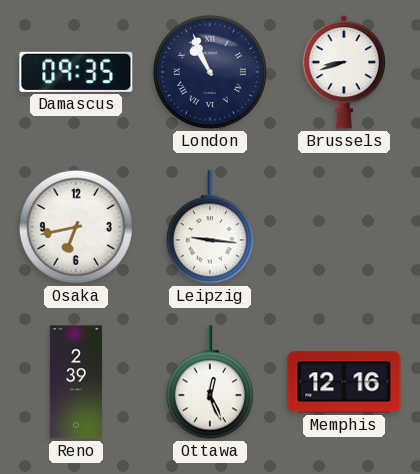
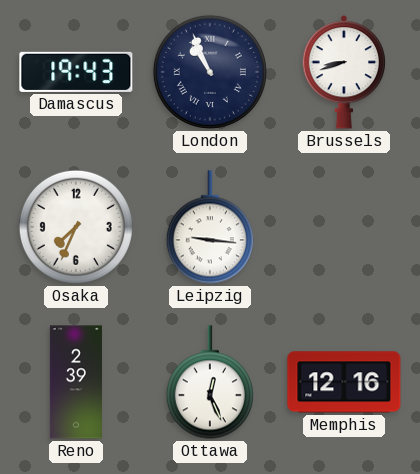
Damascus: 09:35 -> 19:43
Osaka: 6:43 -> 7:34
